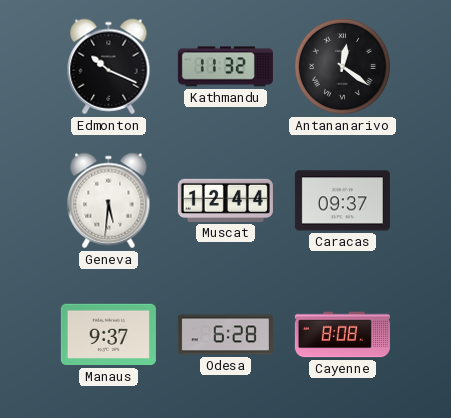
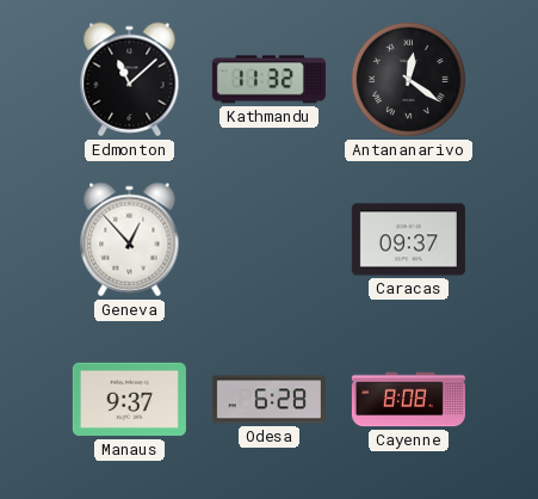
Edmonton: 10:19 -> 11:08
Geneva: 5:31 -> 12:53
Muscat: 12:44 -> none
